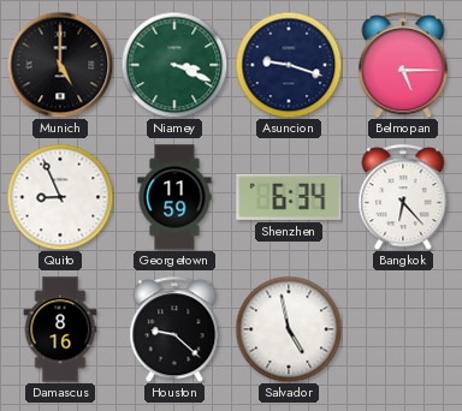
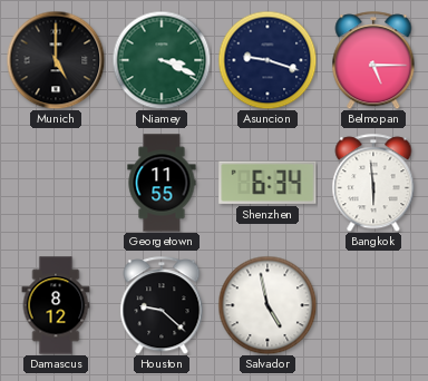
Quito: 8:56 -> none
Georgetown: 11:59 -> 11:55
Bangkok: 6:23 -> 5:59
Damascus: 8:16 -> 8:12
